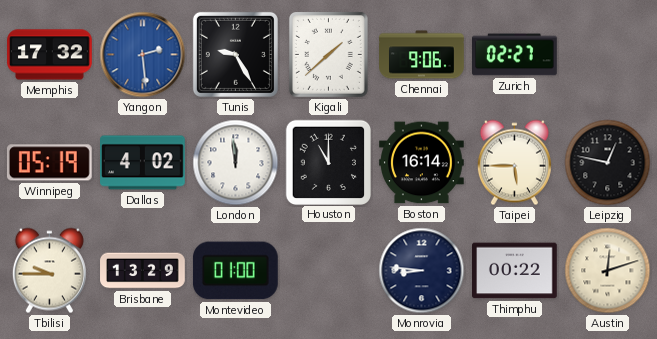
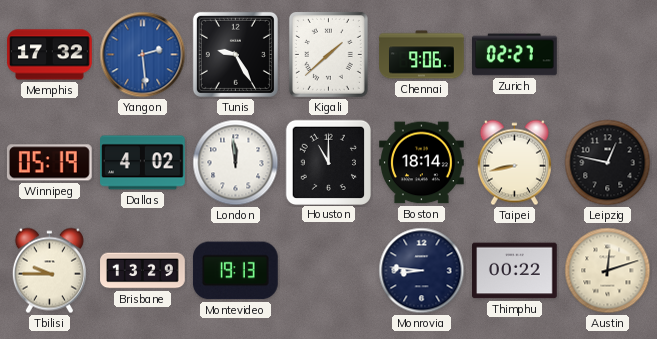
Boston: 16:14 -> 18:14
Taipei: 5:45 -> 8:43
Montevideo: 01:00 -> 19:13
